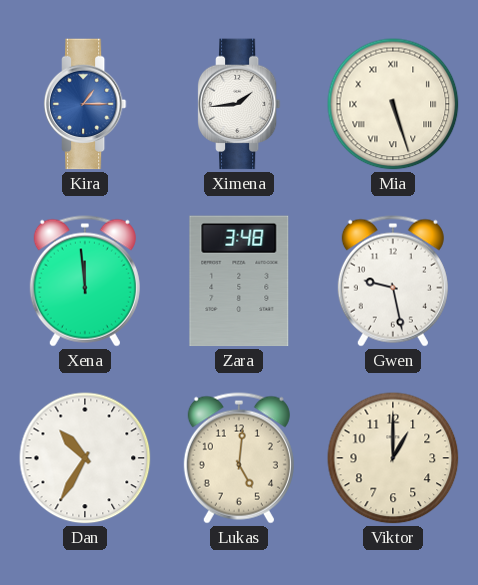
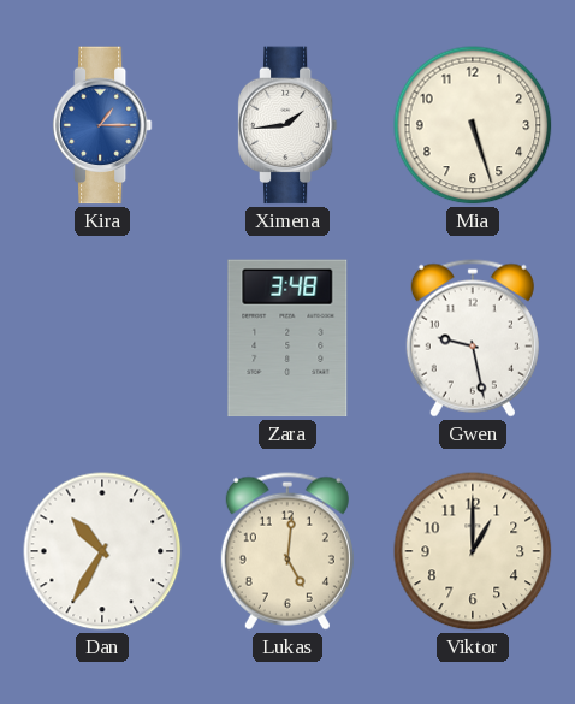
Mia numerals: Roman -> Arabic
Xena: 11:59 -> none
